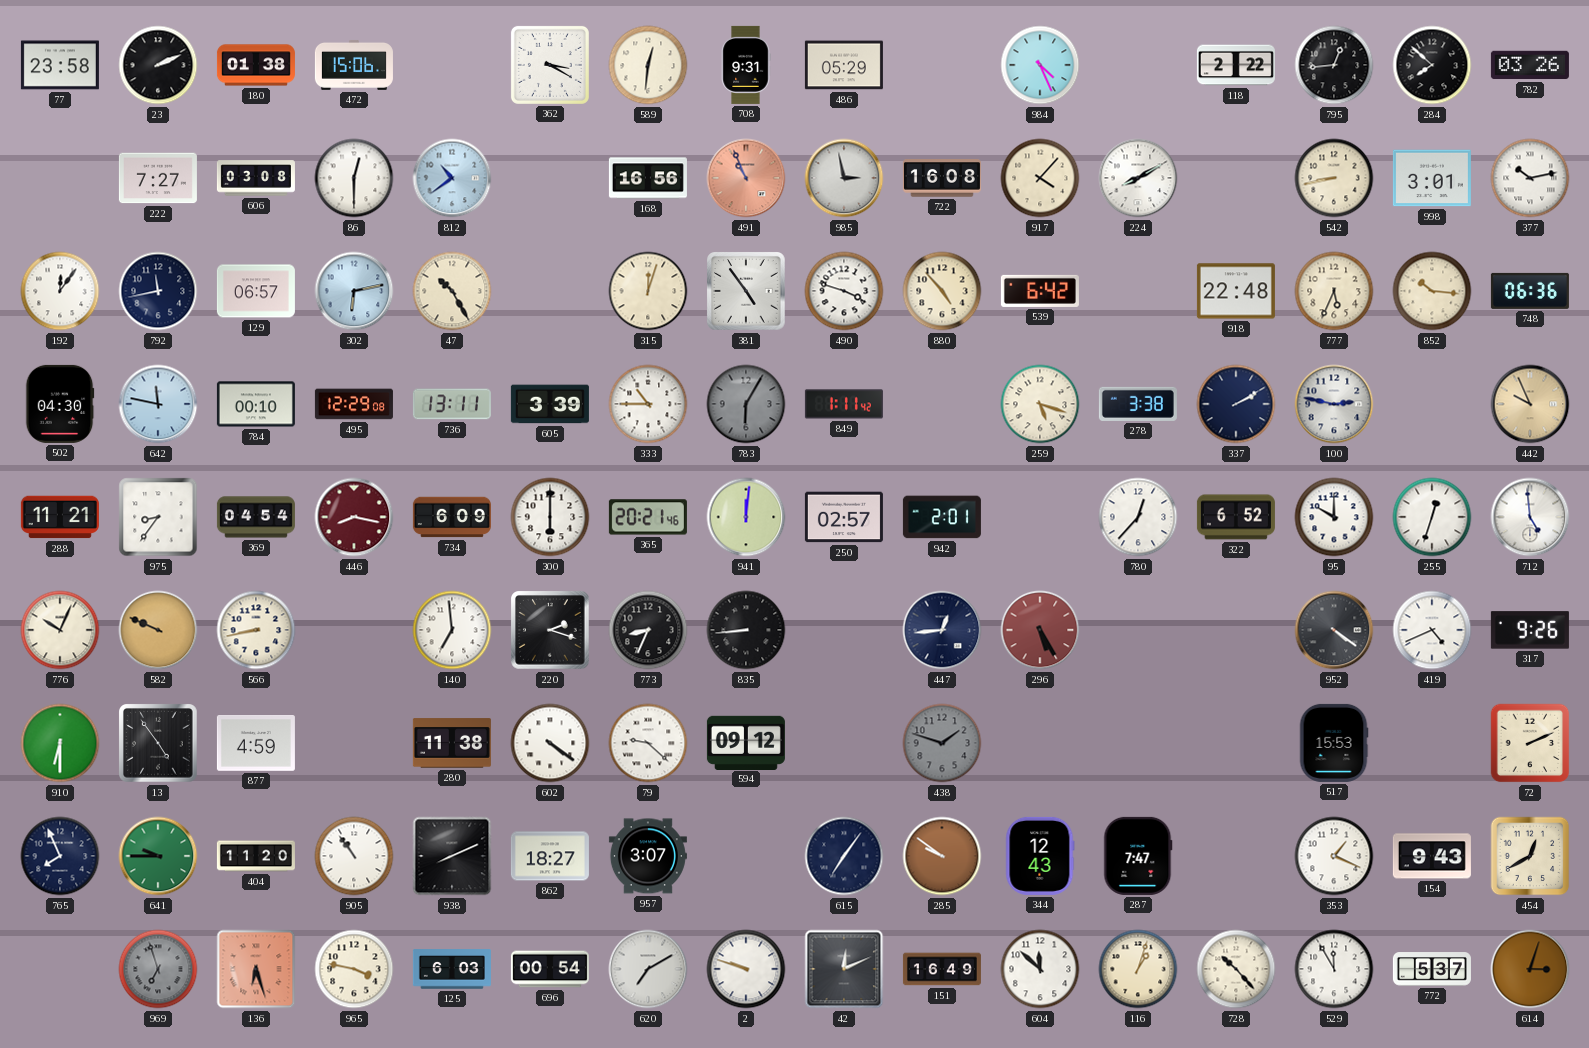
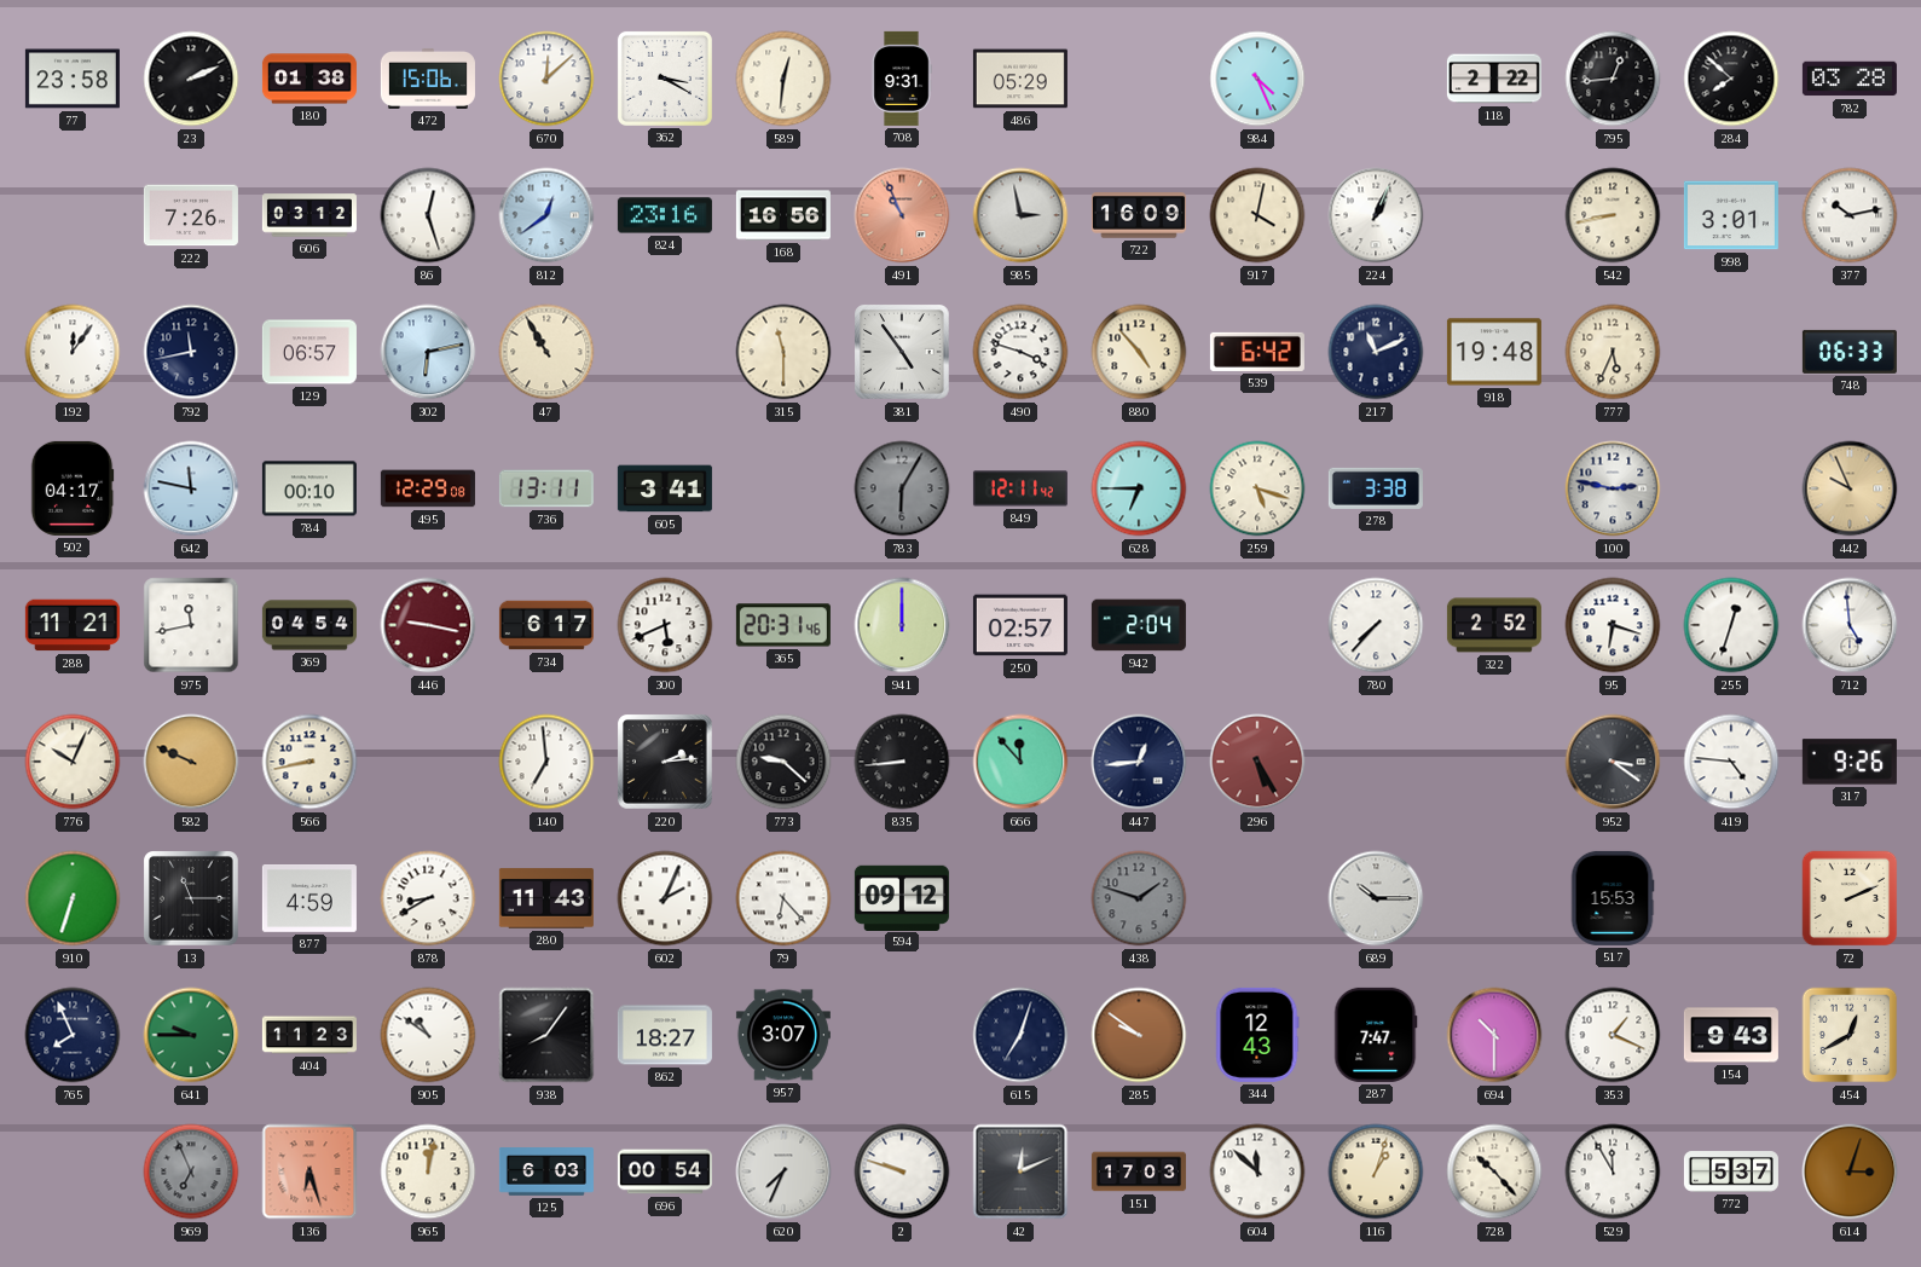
670: none -> 12:08
782: 03:26 -> 03:28
222: 7:27 -> 7:26
606: 03:08 -> 03:12
86: 12:30 -> 12:27
812: 10:39 -> 12:39
824: none -> 23:16
722: 16:08 -> 16:09
917: 4:07 -> 4:02
224: 8:10 -> 1:04
47: 10:25 -> 10:55
315: 12:03 -> 11:30
217: none -> 11:11
918: 22:48 -> 19:48
852: 10:16 -> none
748: 06:36 -> 06:33
502: 04:30 -> 04:17
605: 3:39 -> 3:41
333: 10:45 -> none
849: 1:11 -> 12:11
628: none -> 6:45
337: 2:10 -> none
975: 8:36 -> 11:43
446: 8:17 -> 9:17
734: 6:09 -> 6:17
300: 6:00 -> 5:41
365: 20:21 -> 20:31
941: 12:01 -> 12:00
942: 2:01 -> 2:04
780: 12:37 -> 7:37
322: 6:52 -> 2:52
95: 10:00 -> 6:18
220: 2:18 -> 2:14
773: 8:34 -> 9:22
666: none -> 11:53
952: 4:21 -> 3:21
419: 4:41 -> 4:46
910: 6:30 -> 6:33
13: 4:54 -> 11:15
878: none -> 8:40
280: 11:38 -> 11:43
602: 4:21 -> 2:04
79: 9:22 -> 6:23
689: none -> 10:15
404: 11:20 -> 11:23
905: 10:54 -> 10:51
938: 8:11 -> 8:06
615: 7:06 -> 7:03
694: none -> 10:30
969: 6:57 -> 6:56
965: 3:47 -> 12:02
620: 7:10 -> 7:34
151: 16:49 -> 17:03
